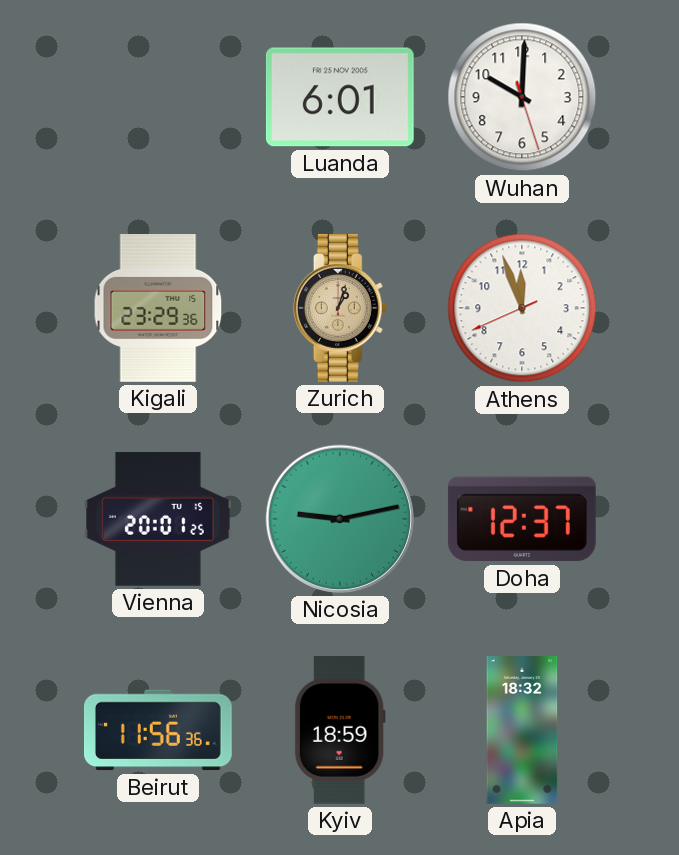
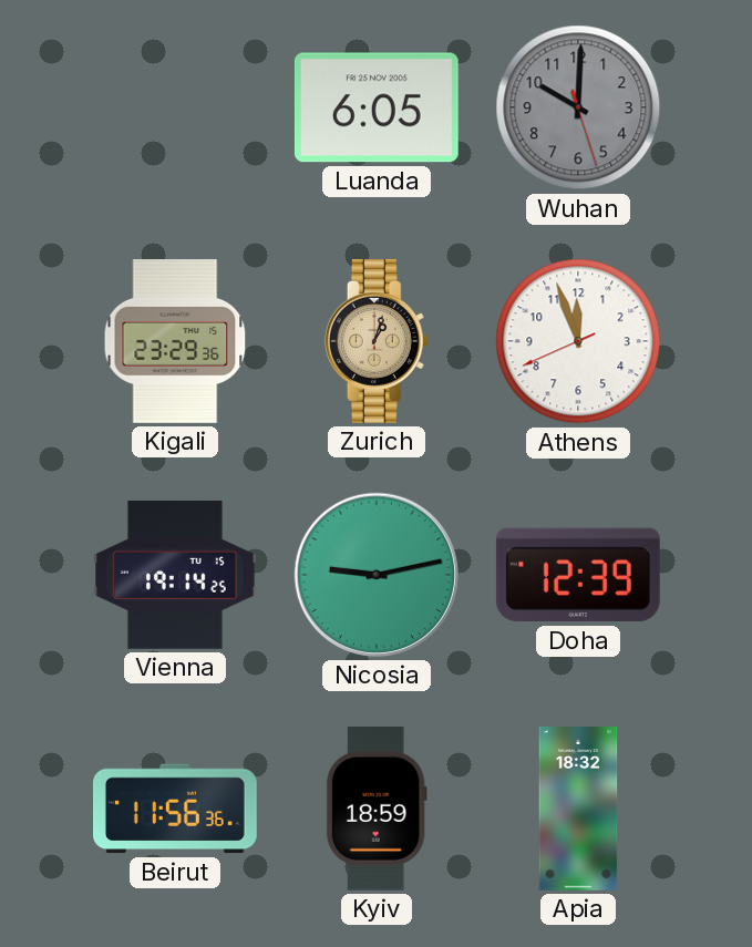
Luanda: 6:01 -> 6:05
Wuhan dial: white -> grey
Vienna: 20:01 -> 19:14
Doha: 12:37 -> 12:39
